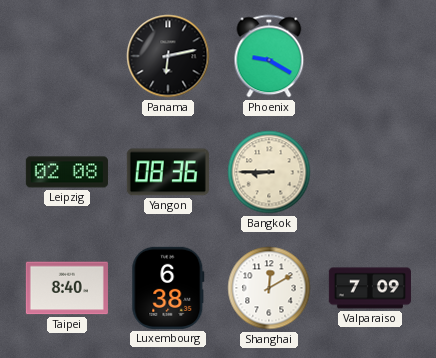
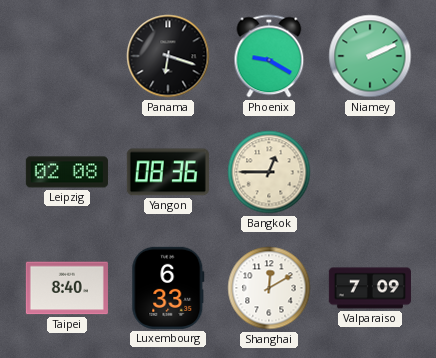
Panama: 6:13 -> 6:18
Niamey: none -> 2:11
Bangkok: 8:45 -> 12:45
Luxembourg: 6:38 -> 6:33
